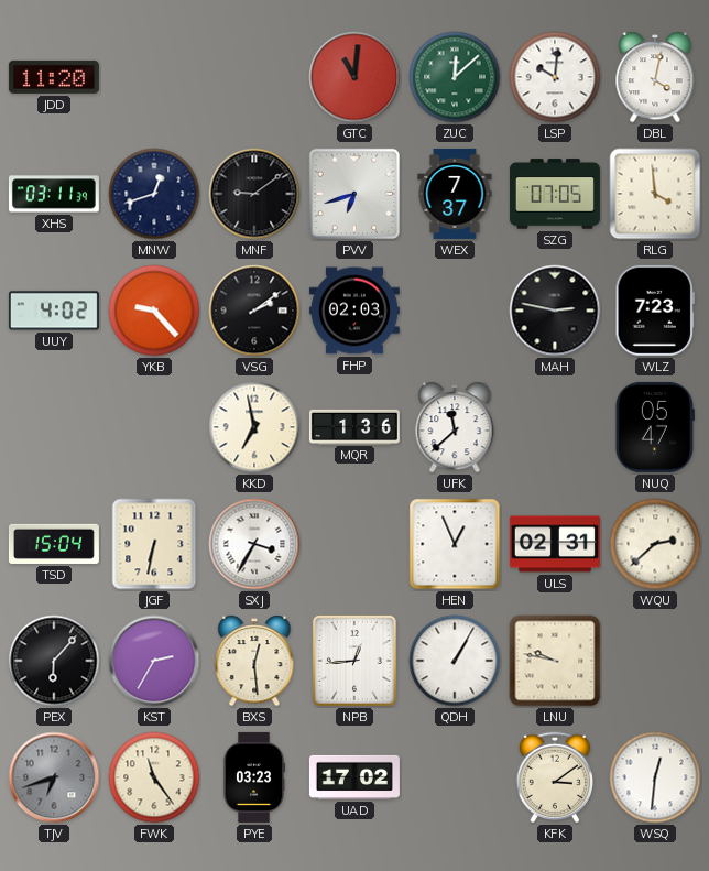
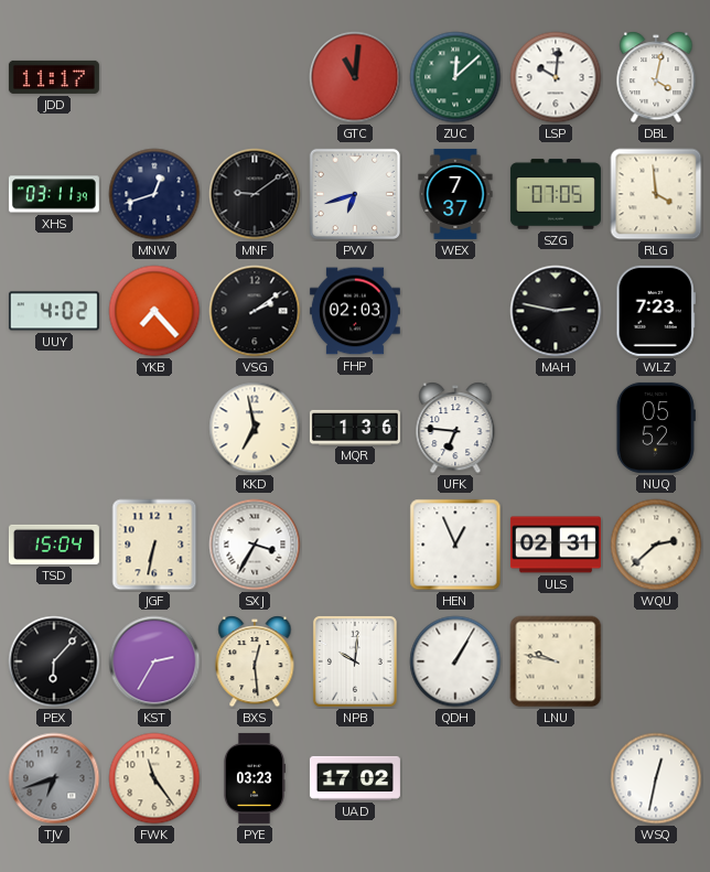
JDD: 11:20 -> 11:17
YKB: 9:23 -> 7:23
UFK: 11:38 -> 6:46
NUQ: 05:47 -> 05:52
NPB: 12:44 -> 10:01
KFK: 3:09 -> none
WSQ: 12:31 -> 12:32
